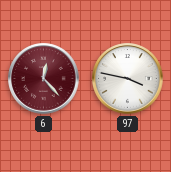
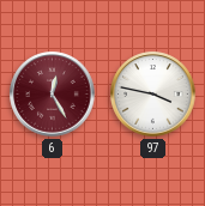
6: 12:23 -> 12:25
